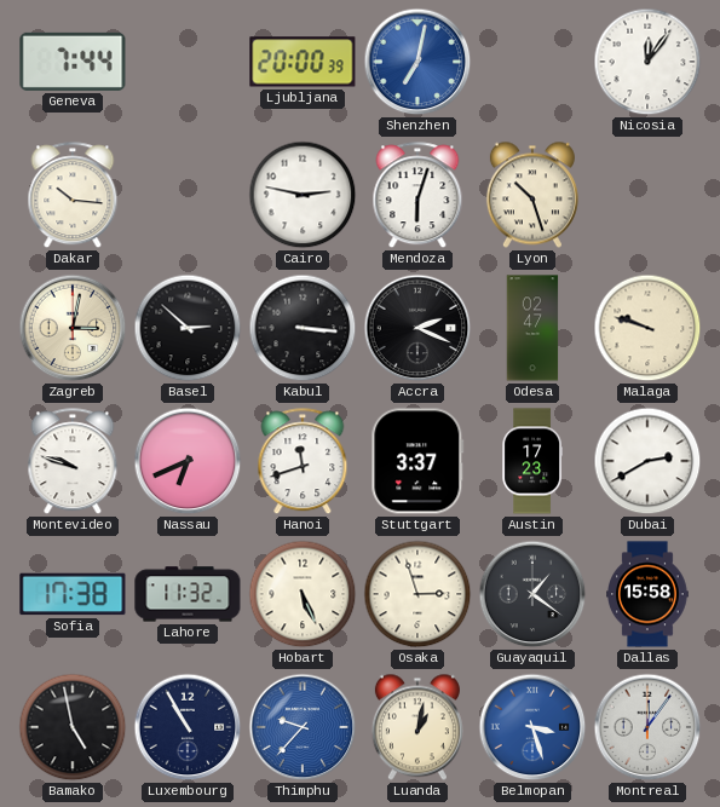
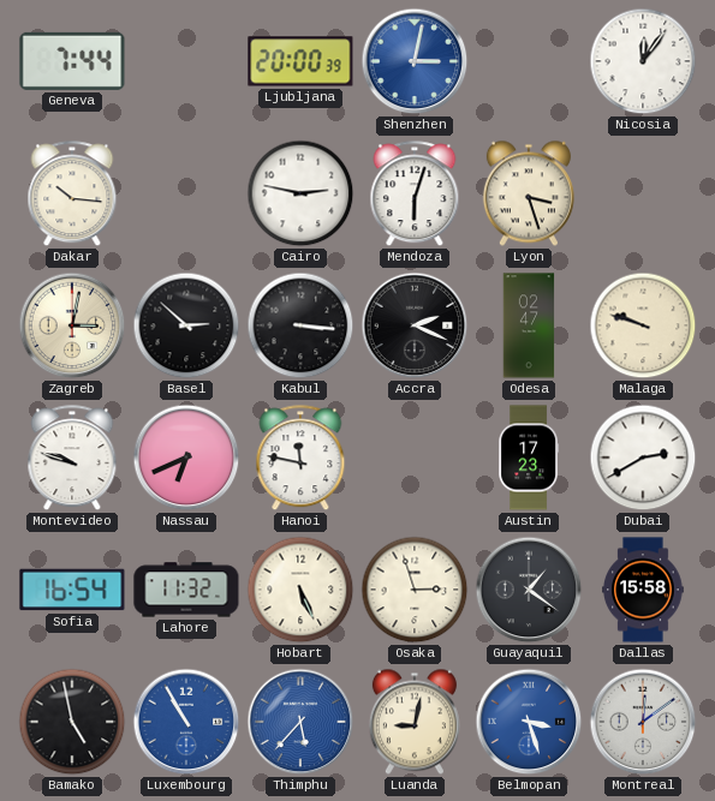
Shenzhen: 7:02 -> 3:02
Lyon: 10:27 -> 3:27
Hanoi: 11:42 -> 11:47
Stuttgart: 3:37 -> none
Sofia: 17:38 -> 16:54
Luxembourg dial: navy -> blue
Thimphu: 9:37 -> 5:37
Luanda: 1:02 -> 9:02
Montreal: 12:06 -> 12:09
